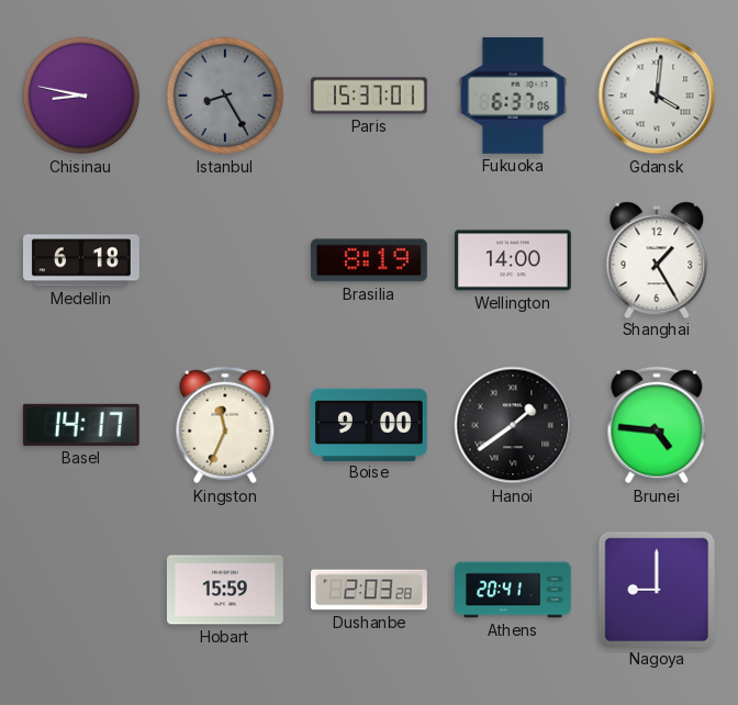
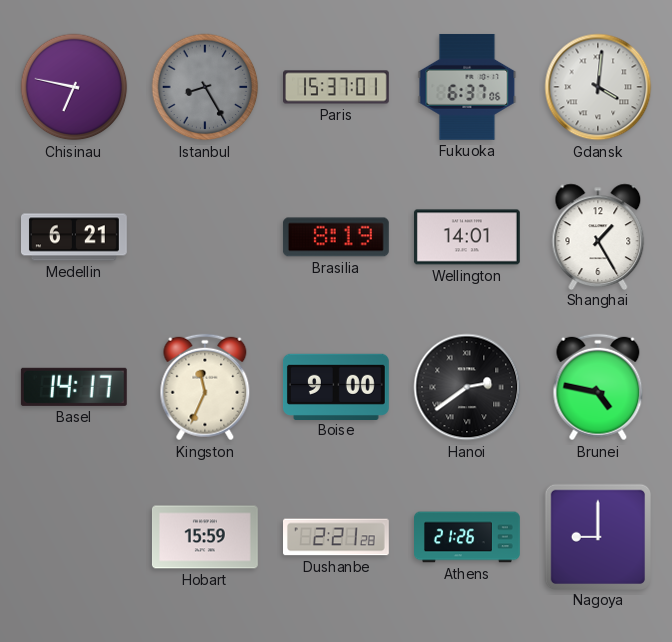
Chisinau: 8:47 -> 6:47
Medellin: 6:18 -> 6:21
Wellington: 14:00 -> 14:01
Hanoi: 1:39 -> 2:39
Brunei: 4:46 -> 4:47
Dushanbe: 2:03 -> 2:21
Athens: 20:41 -> 21:26
